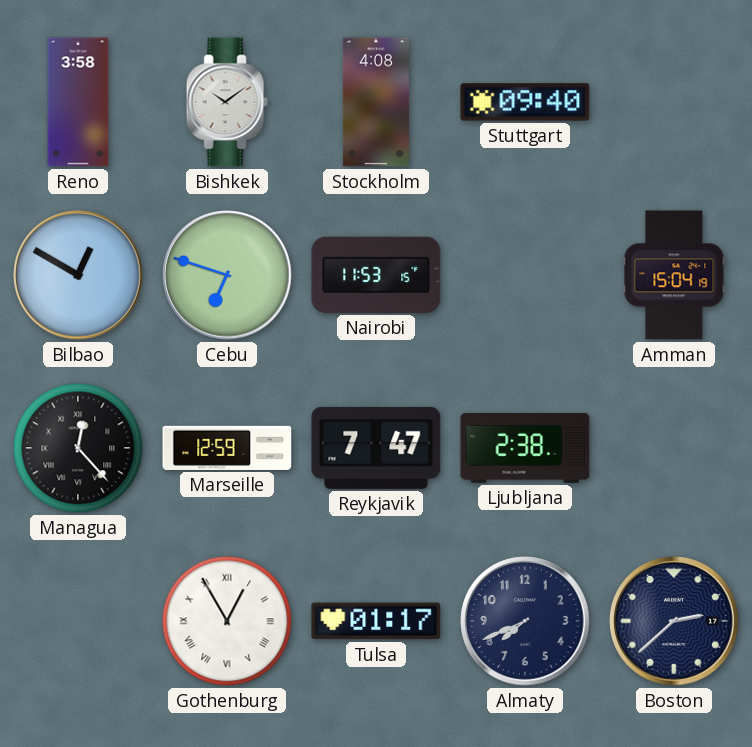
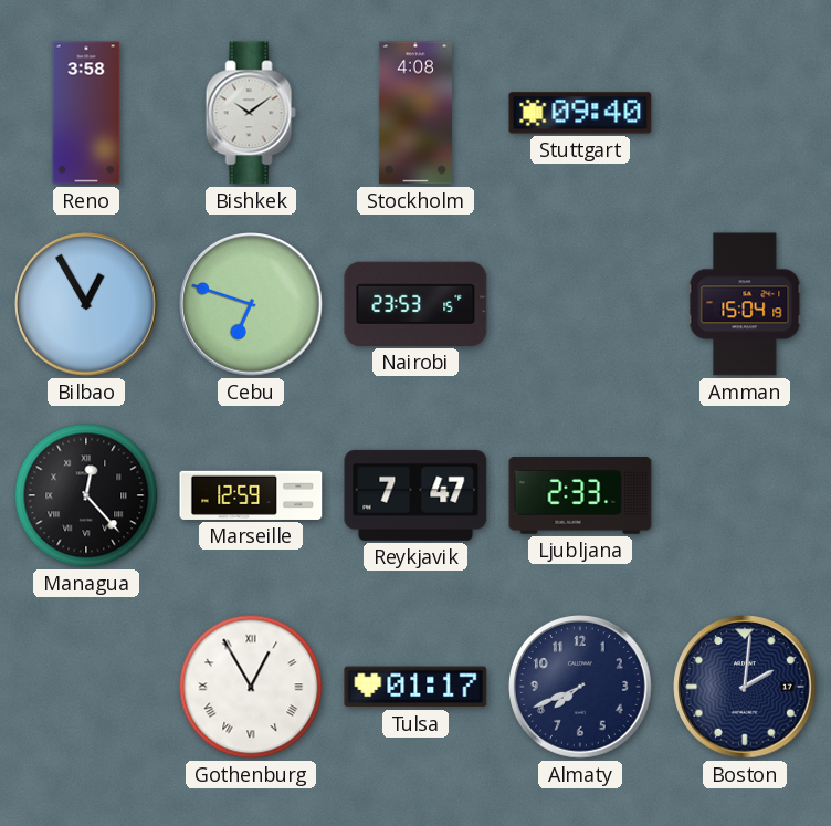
Bilbao: 12:50 -> 12:55
Nairobi: 11:53 -> 23:53
Ljubljana: 2:38 -> 2:33
Boston: 2:38 -> 2:01
